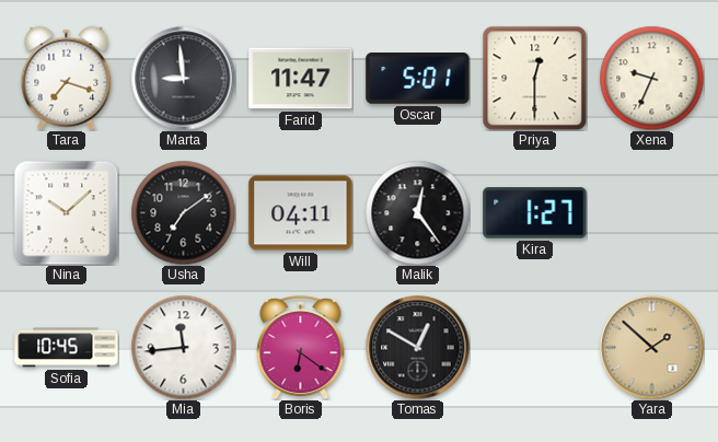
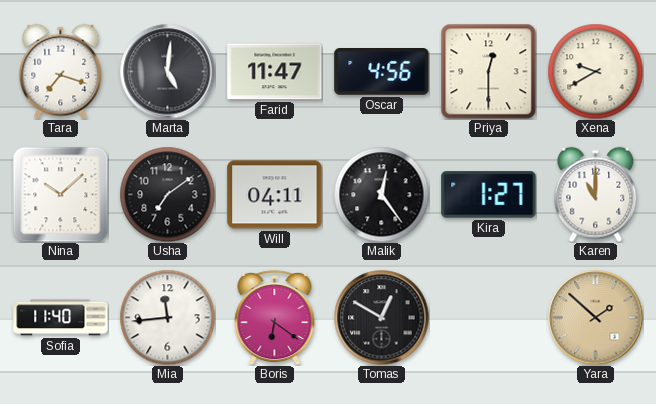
Marta: 8:59 -> 5:01
Oscar: 5:01 -> 4:56
Xena: 9:34 -> 9:40
Karen: none -> 11:00
Sofia: 10:45 -> 11:40
